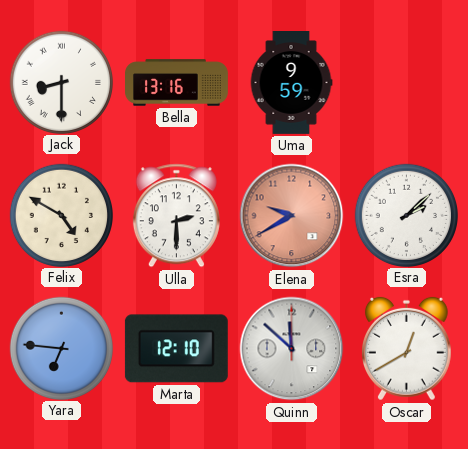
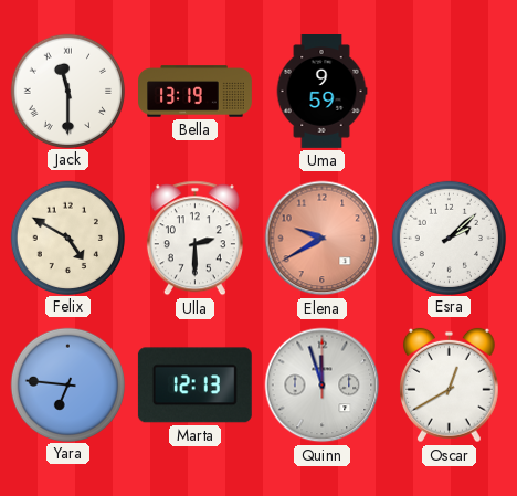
Jack: 8:30 -> 11:30
Bella: 13:16 -> 13:19
Marta: 12:10 -> 12:13
Quinn: 11:52 -> 11:57
